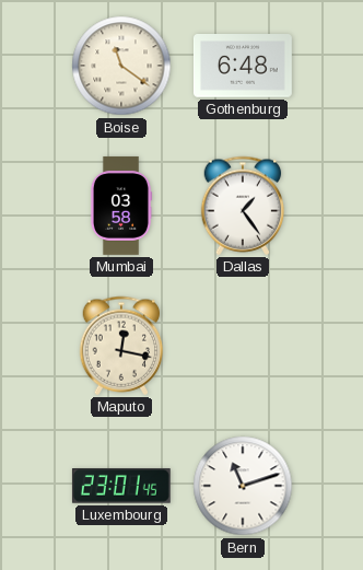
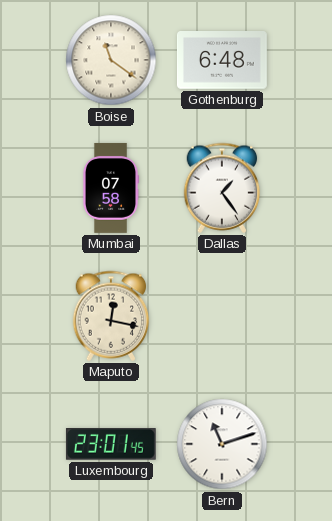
Mumbai: 03:58 -> 07:58
